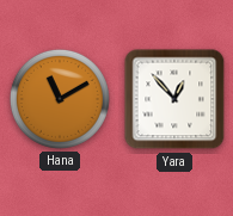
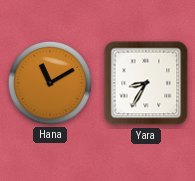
Yara: 12:53 -> 8:35
